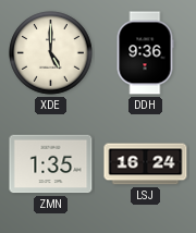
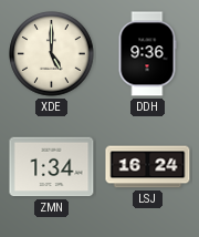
ZMN: 1:35 -> 1:34
